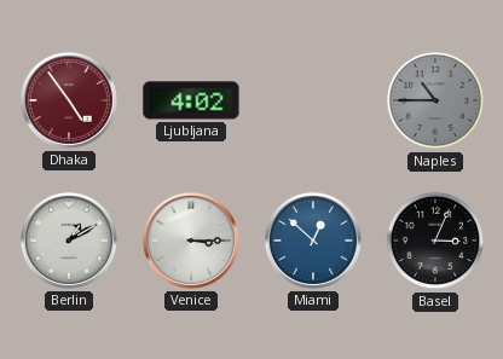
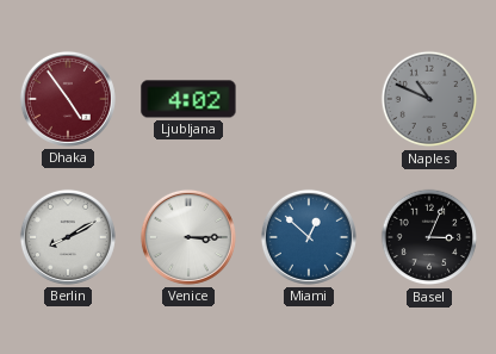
Naples: 10:45 -> 10:49
Berlin: 1:10 -> 8:10
